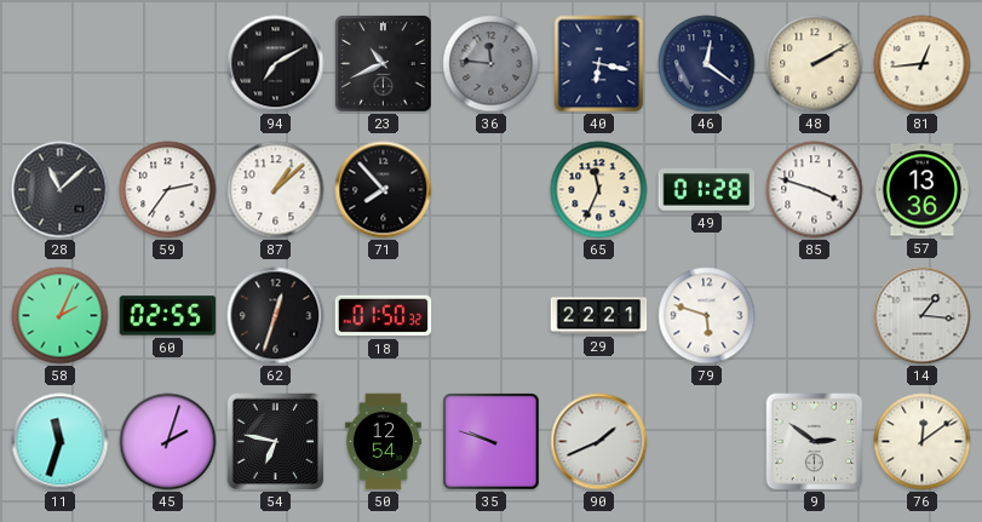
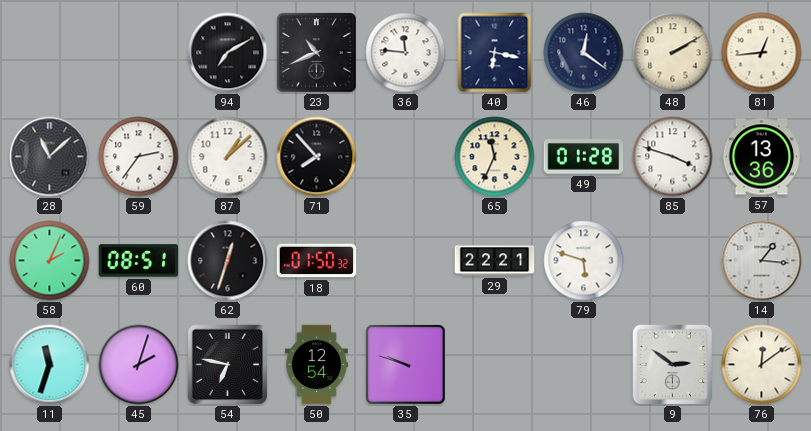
36 dial: grey -> white
60: 02:55 -> 08:51
90: 1:41 -> none
